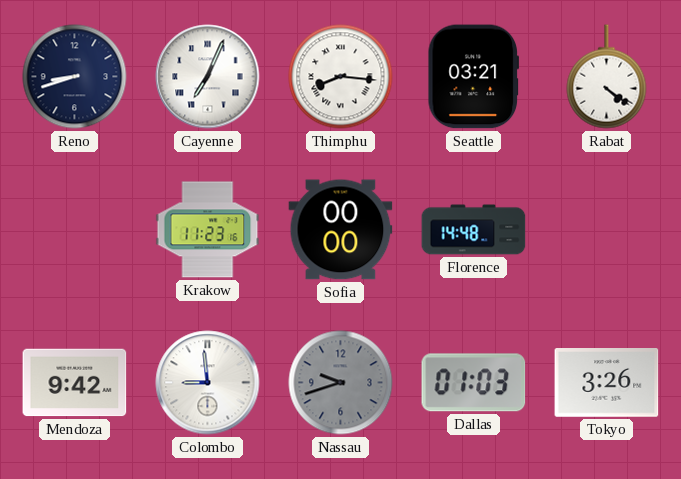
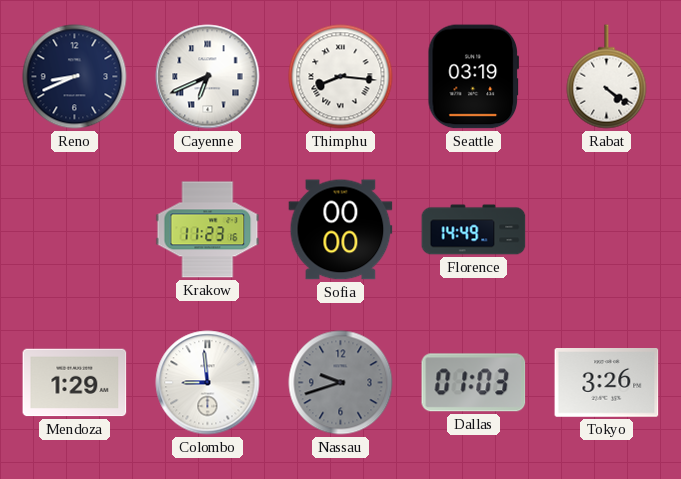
Reno: 8:42 -> 8:41
Cayenne: 7:04 -> 6:41
Seattle: 03:21 -> 03:19
Florence: 14:48 -> 14:49
Mendoza: 9:42 -> 1:29
